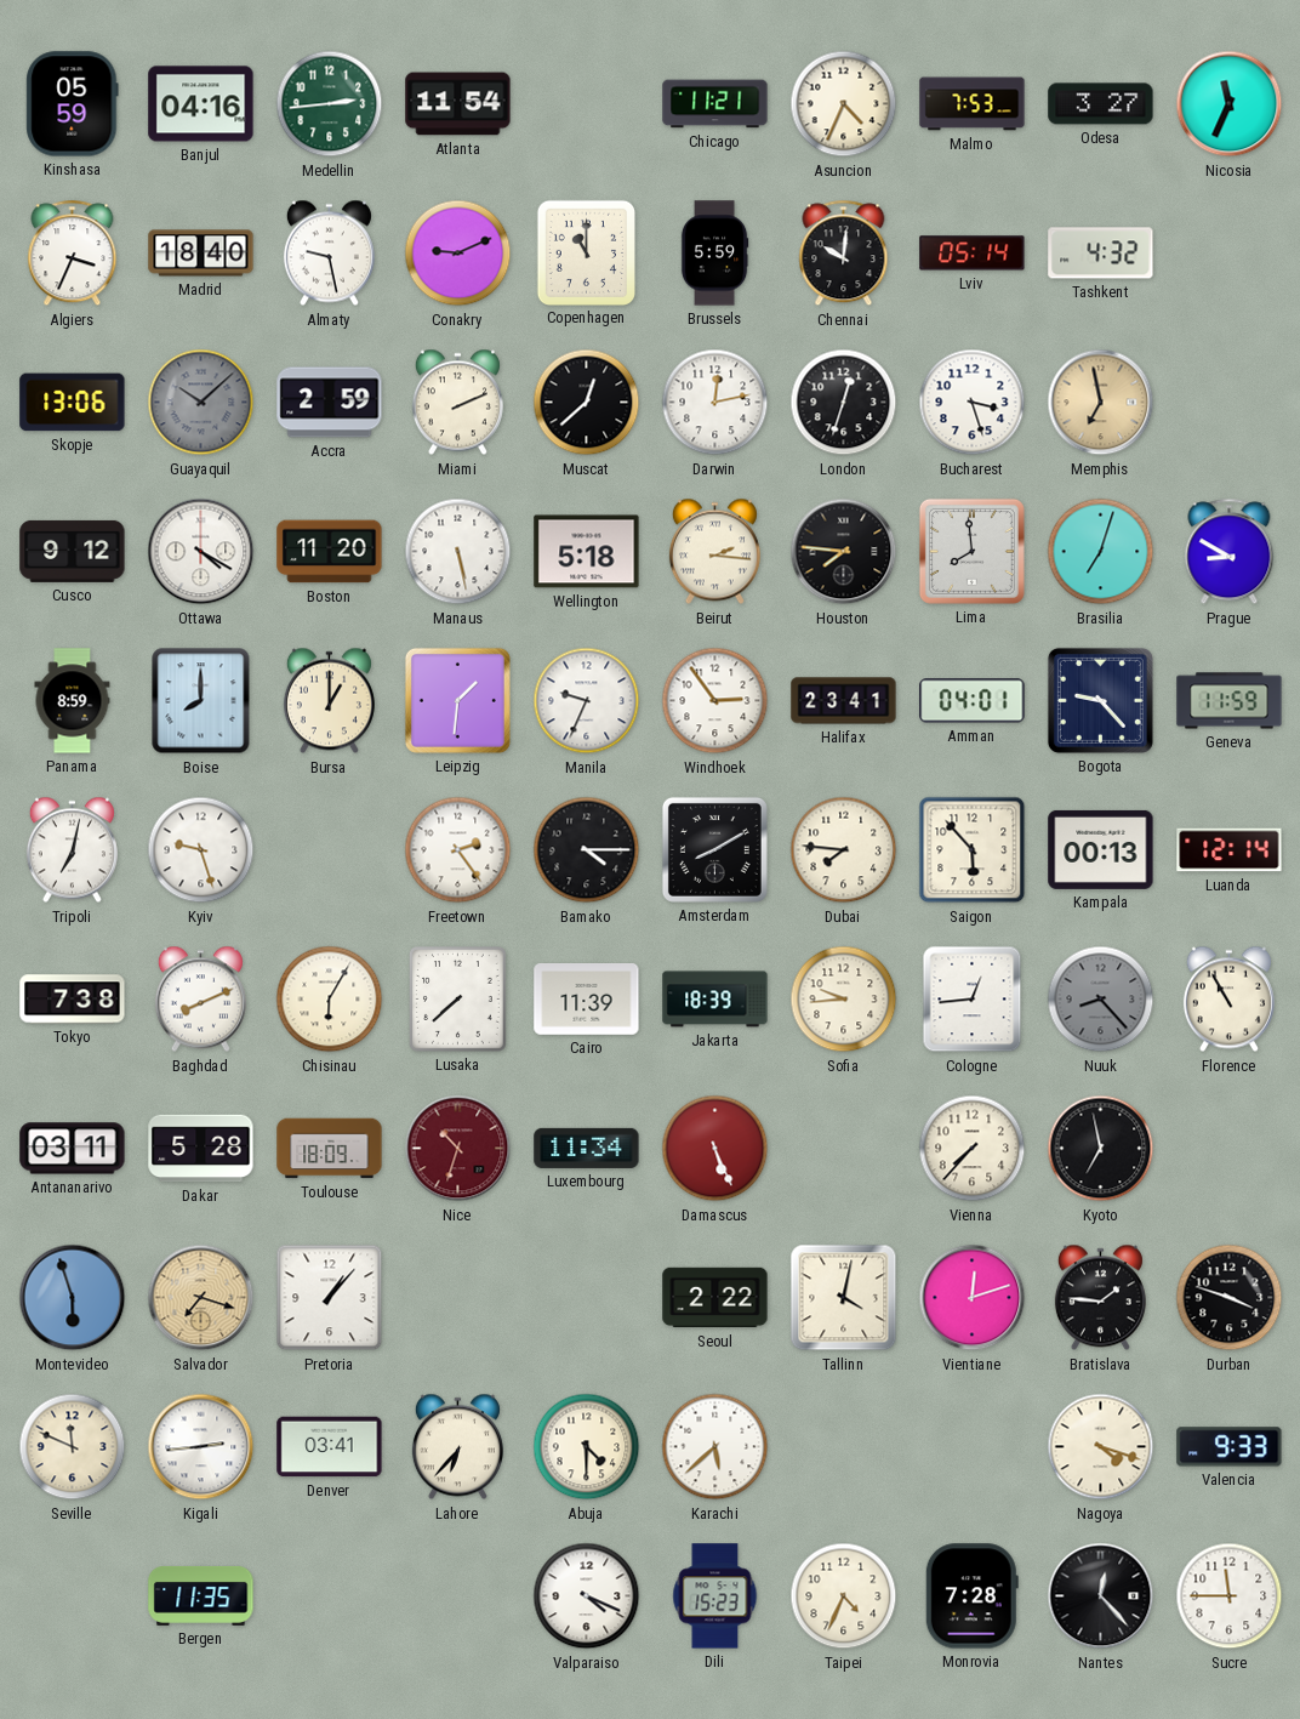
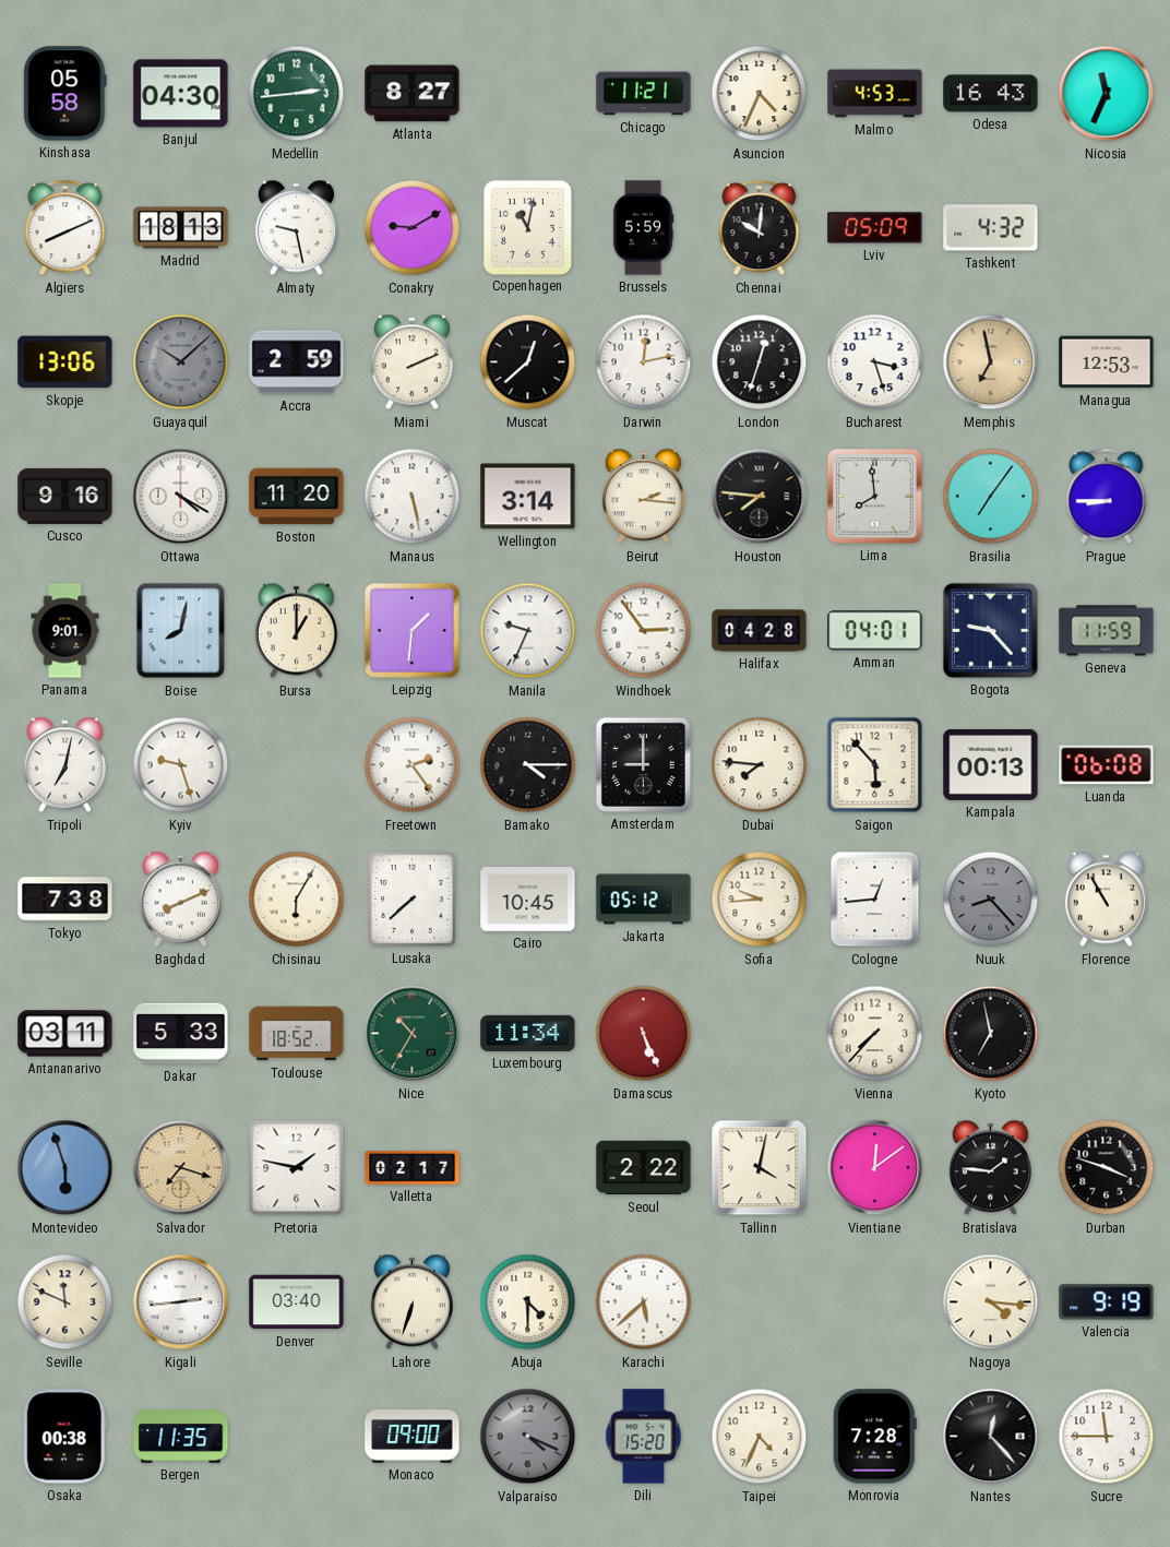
Kinshasa: 05:59 -> 05:58
Banjul: 04:16 -> 04:30
Atlanta: 11:54 -> 8:27
Malmo: 7:53 -> 4:53
Odesa: 3:27 -> 16:43
Algiers: 3:34 -> 8:11
Madrid: 18:40 -> 18:13
Conakry: 9:11 -> 9:10
Copenhagen: 11:00 -> 11:02
Lviv: 05:14 -> 05:09
Managua: none -> 12:53
Cusco: 9:12 -> 9:16
Wellington: 5:18 -> 3:14
Brasilia: 7:03 -> 7:06
Prague: 8:50 -> 8:45
Panama: 8:59 -> 9:01
Boise: 8:00 -> 8:02
Halifax: 23:41 -> 04:28
Amsterdam: 8:10 -> 9:00
Luanda: 12:14 -> 06:08
Cairo: 11:39 -> 10:45
Jakarta: 18:39 -> 05:12
Dakar: 5:28 -> 5:33
Toulouse: 18:09 -> 18:52
Nice: 10:33 -> 10:35
Nice dial: burgundy -> green
Pretoria: 1:07 -> 1:47
Valletta: none -> 02:17
Vientiane: 12:12 -> 12:09
Denver: 03:41 -> 03:40
Lahore: 6:37 -> 6:33
Nagoya: 4:18 -> 4:16
Valencia: 9:33 -> 9:19
Osaka: none -> 00:38
Monaco: none -> 09:00
Valparaiso dial: white -> grey
Dili: 15:23 -> 15:20
